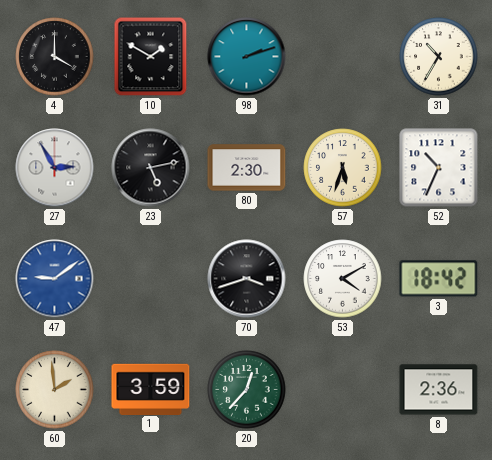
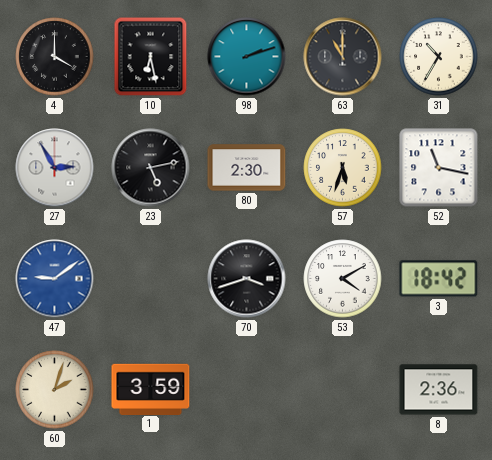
10: 1:50 -> 6:28
63: none -> 11:00
52: 10:34 -> 11:17
60: 1:59 -> 2:03
20: 12:37 -> none
